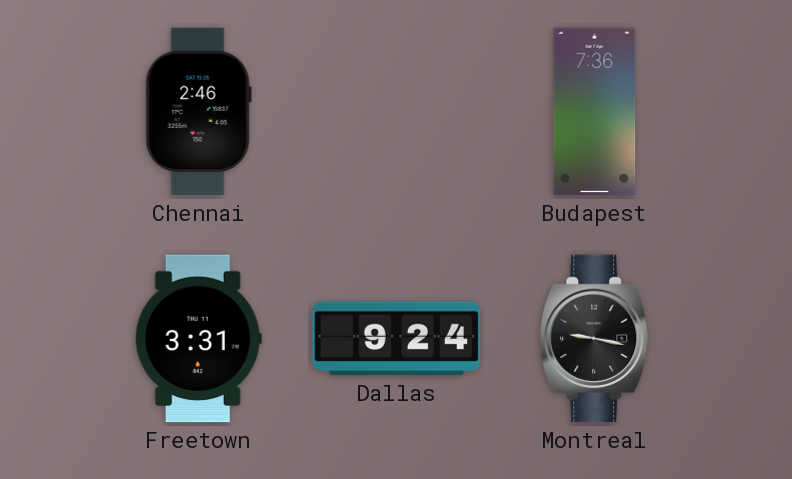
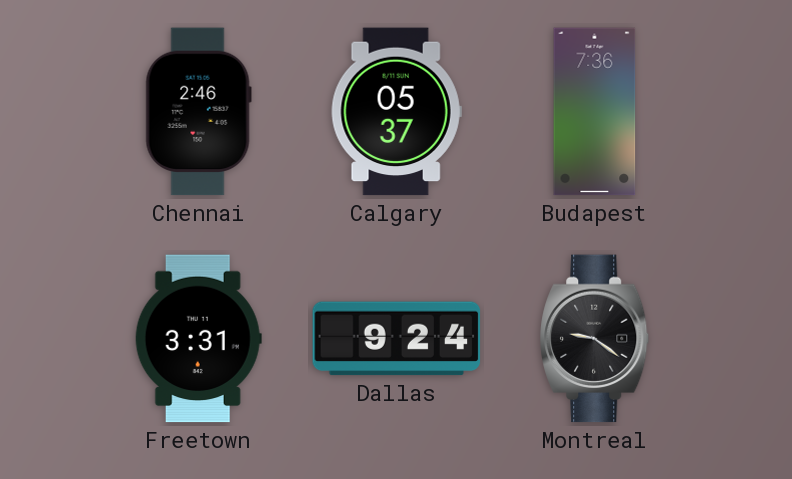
Calgary: none -> 05:37
Montreal: 9:17 -> 9:21
